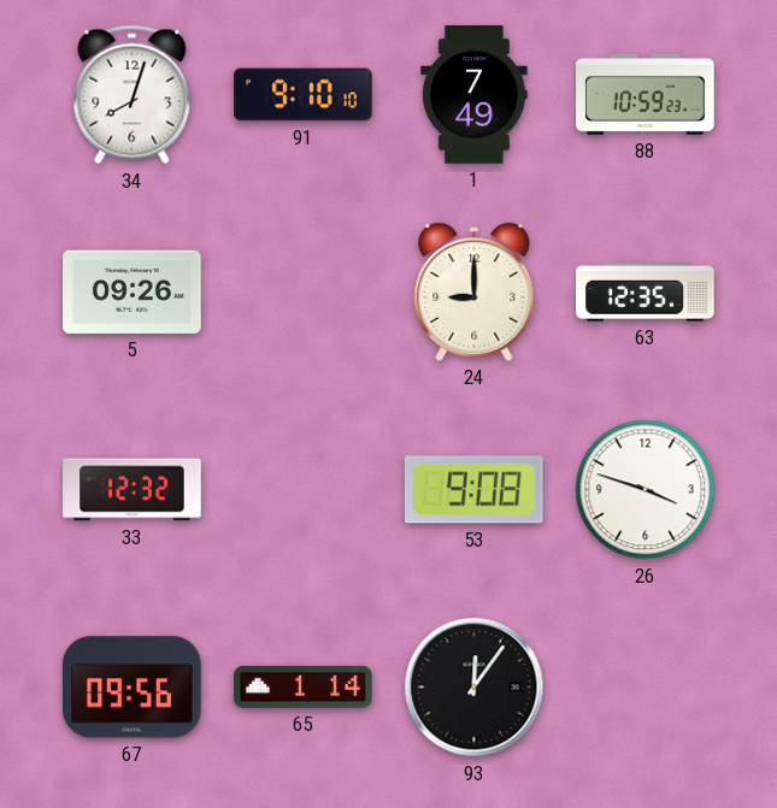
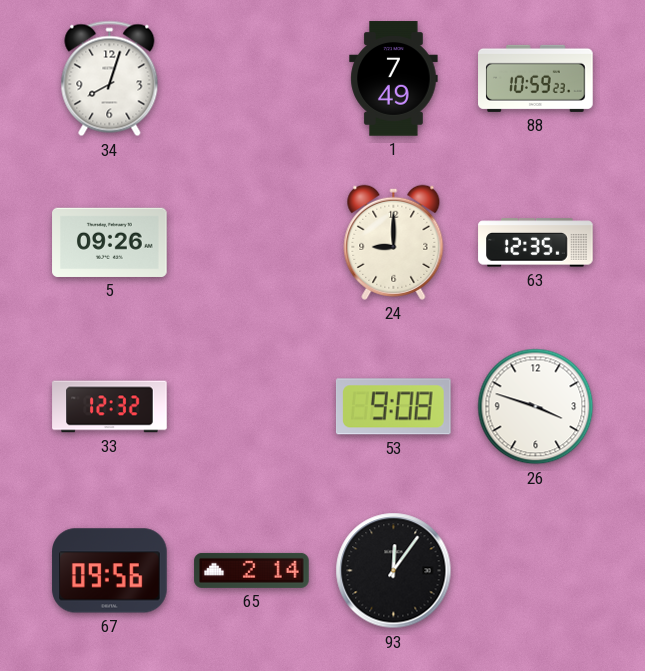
91: 9:10 -> none
65: 1:14 -> 2:14
